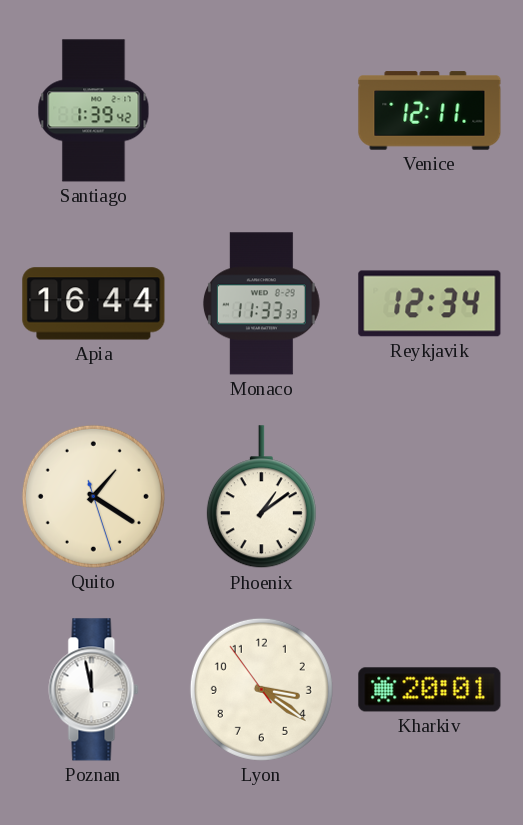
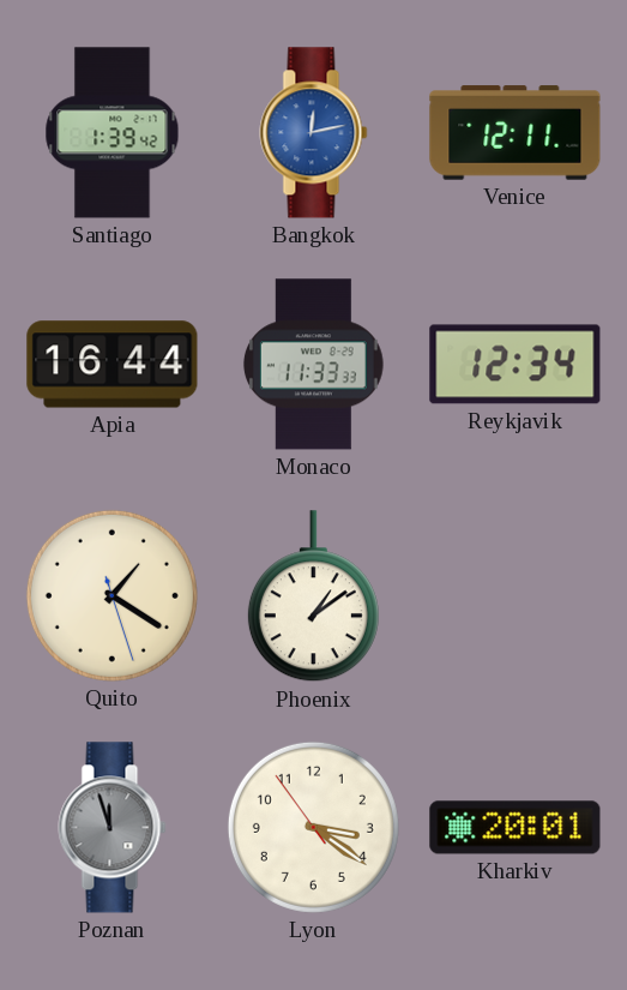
Bangkok: none -> 12:13
Poznan: 11:58 -> 11:57
Poznan dial: white -> grey
